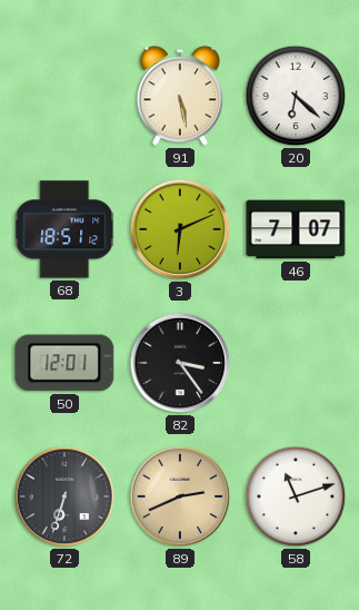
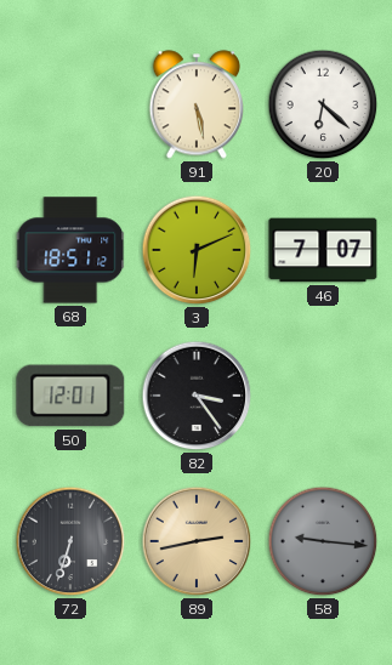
89: 2:41 -> 2:43
58: 11:12 -> 9:16
58 dial: white -> grey
